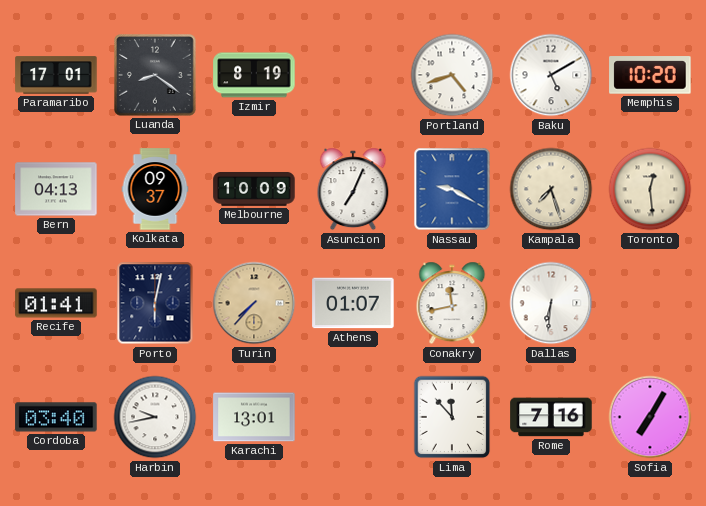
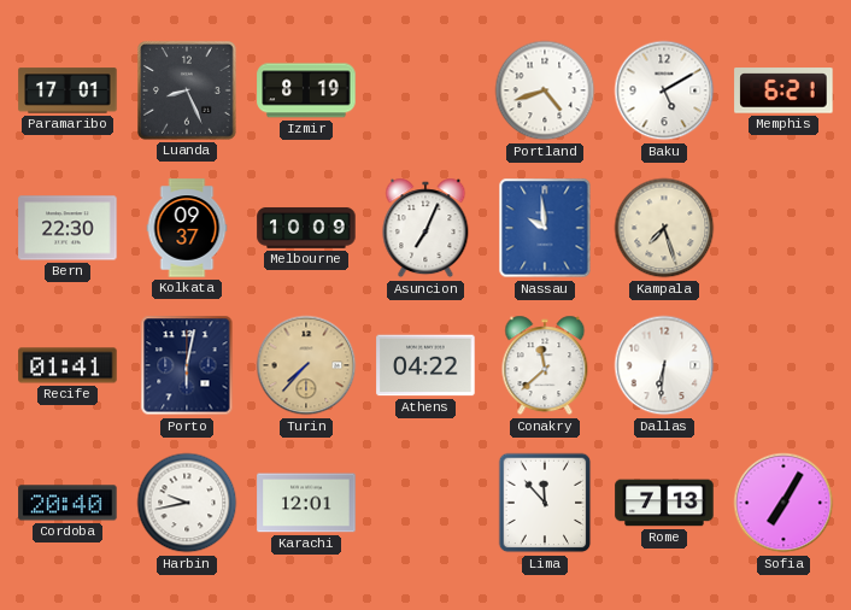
Luanda: 8:21 -> 8:26
Memphis: 10:20 -> 6:21
Bern: 04:13 -> 22:30
Nassau: 9:20 -> 9:59
Toronto: 12:29 -> none
Athens: 01:07 -> 04:22
Conakry: 11:43 -> 11:38
Cordoba: 03:40 -> 20:40
Karachi: 13:01 -> 12:01
Rome: 7:16 -> 7:13
